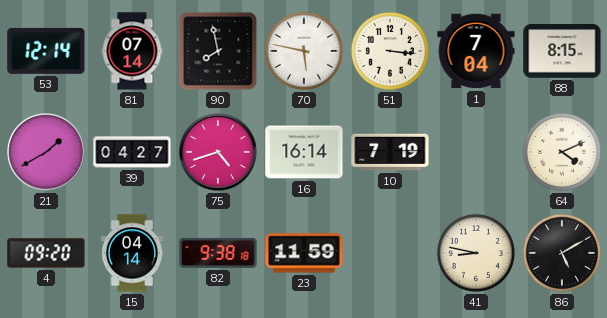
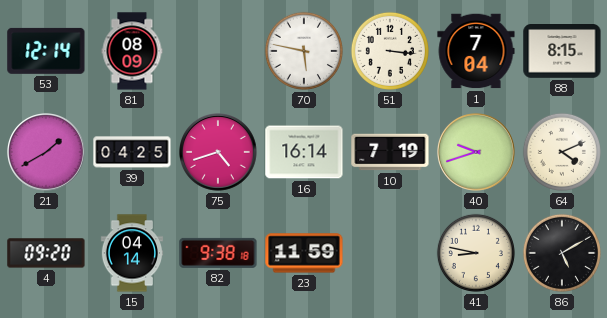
81: 07:14 -> 08:09
90: 7:58 -> none
39: 04:27 -> 04:25
40: none -> 9:42
